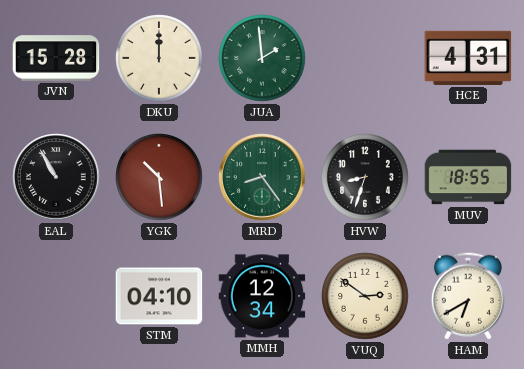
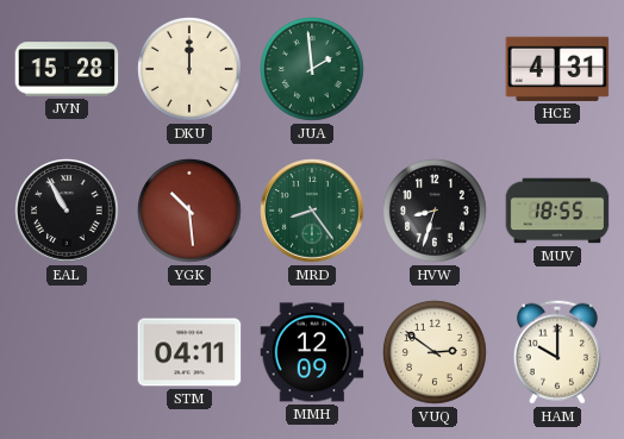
STM: 04:10 -> 04:11
MMH: 12:34 -> 12:09
HAM: 6:40 -> 10:00
